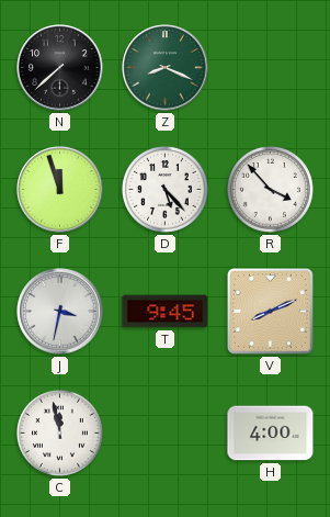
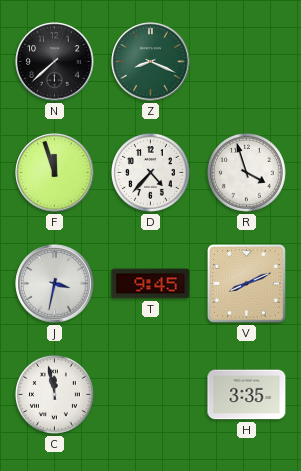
D: 5:23 -> 4:37
R: 3:53 -> 3:57
H: 4:00 -> 3:35
